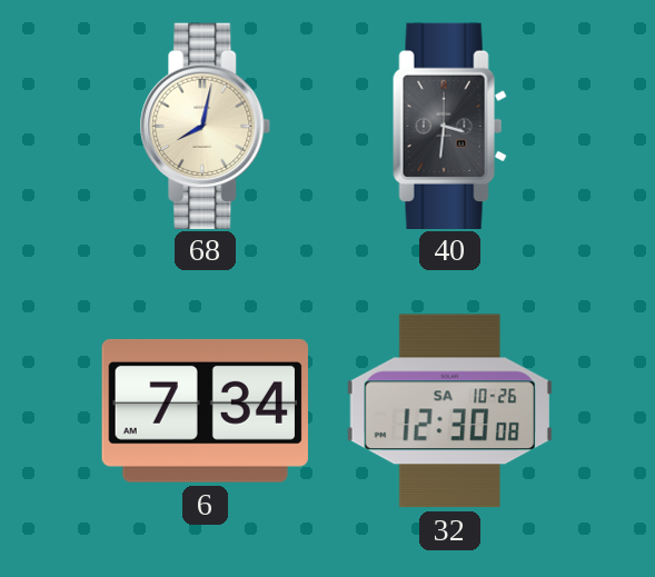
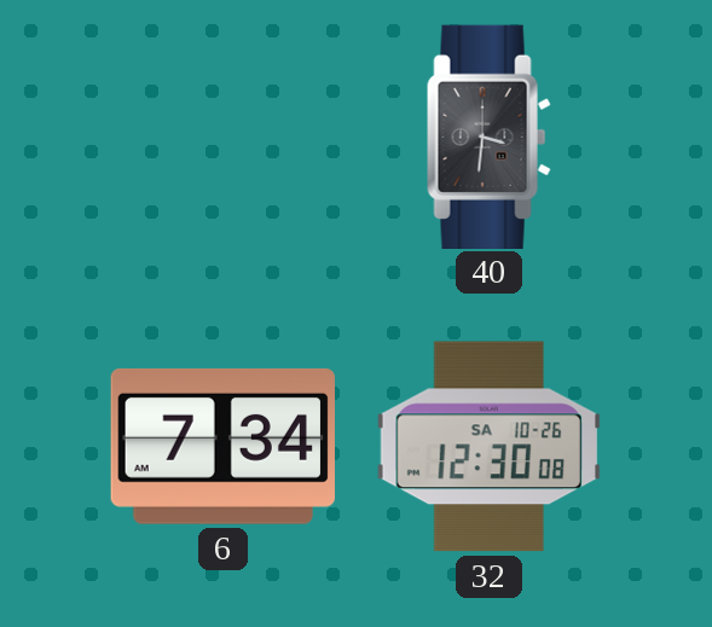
68: 8:02 -> none
